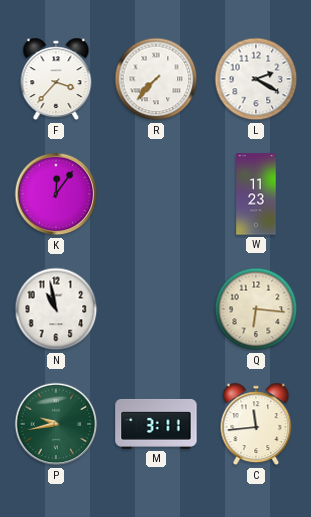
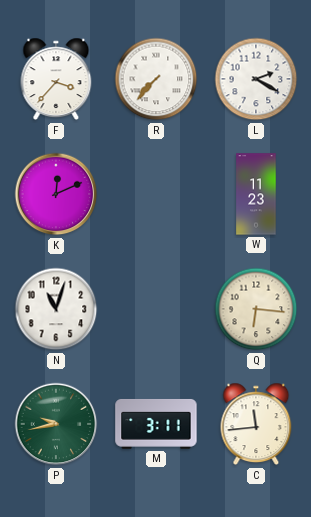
K: 12:06 -> 12:11
N: 10:58 -> 11:03
